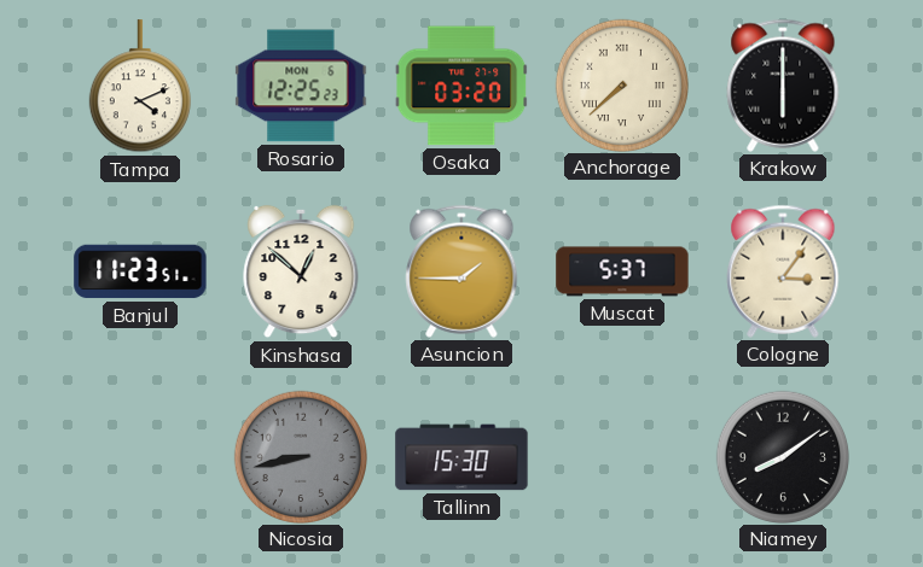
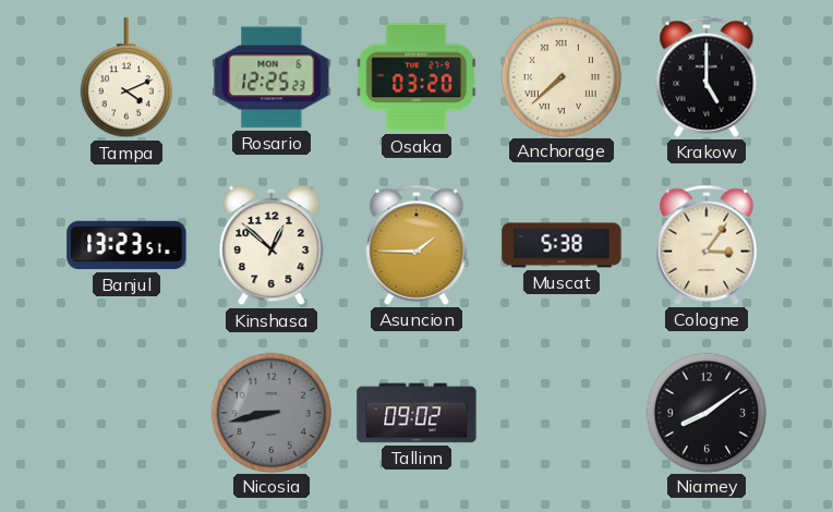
Krakow: 6:00 -> 5:00
Banjul: 11:23 -> 13:23
Muscat: 5:37 -> 5:38
Tallinn: 15:30 -> 09:02
